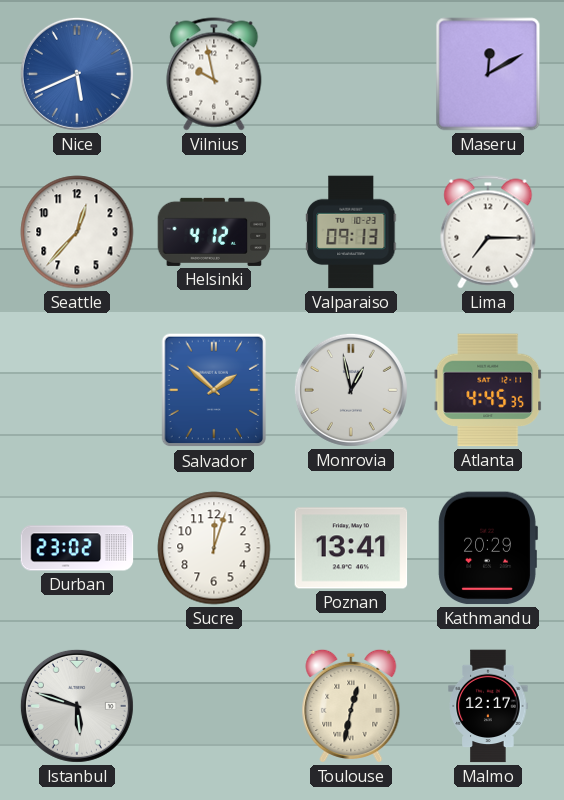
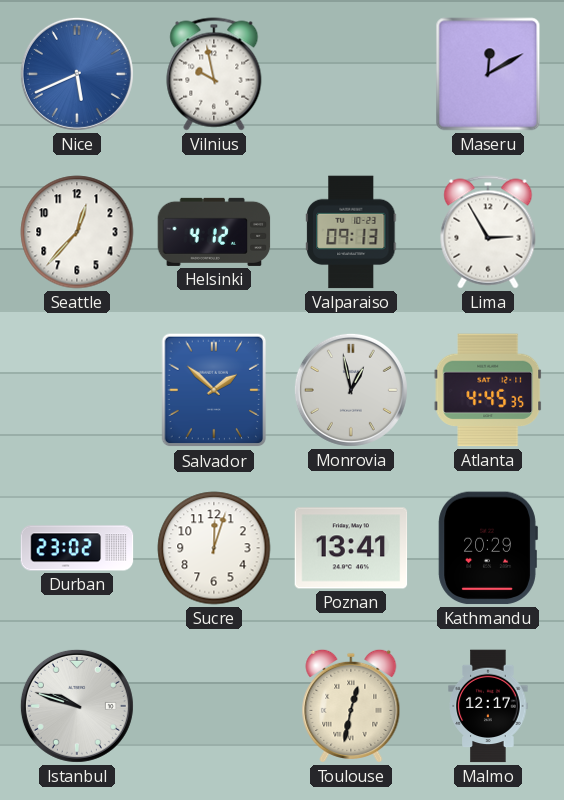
Lima: 7:15 -> 2:55
Istanbul: 5:48 -> 9:48
